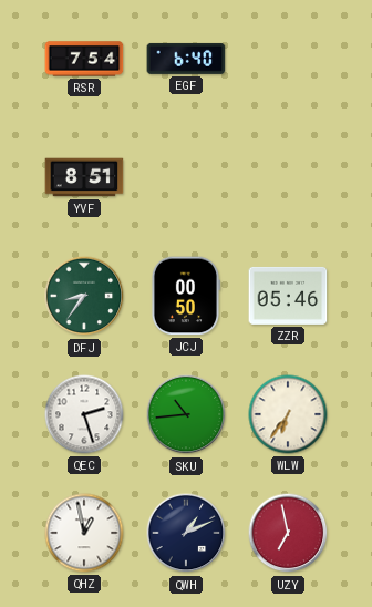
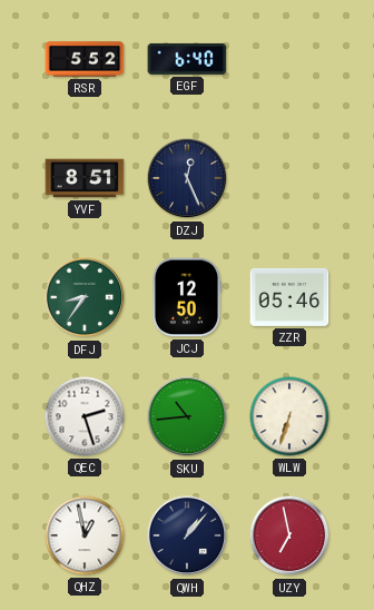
RSR: 7:54 -> 5:52
DZJ: none -> 12:26
JCJ: 00:50 -> 12:50
WLW: 6:36 -> 6:33
QWH: 1:11 -> 1:07
